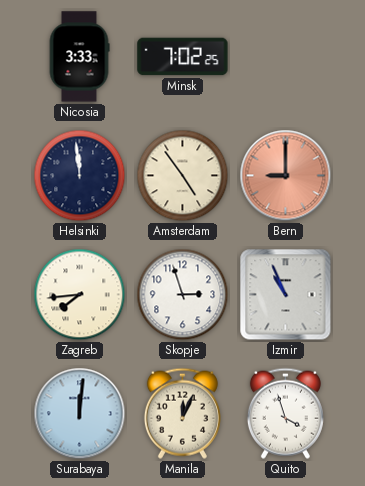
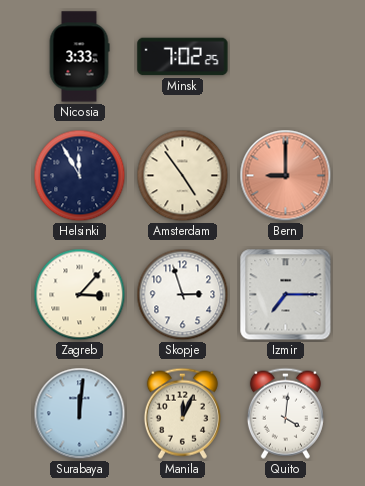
Helsinki: 11:59 -> 11:55
Zagreb: 7:44 -> 3:07
Izmir: 10:56 -> 7:15
Quito: 3:57 -> 4:01
